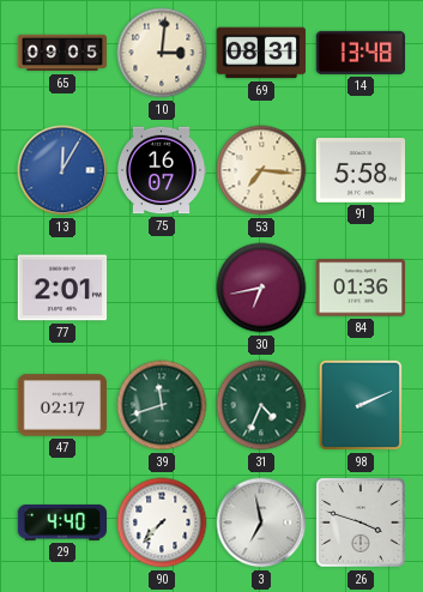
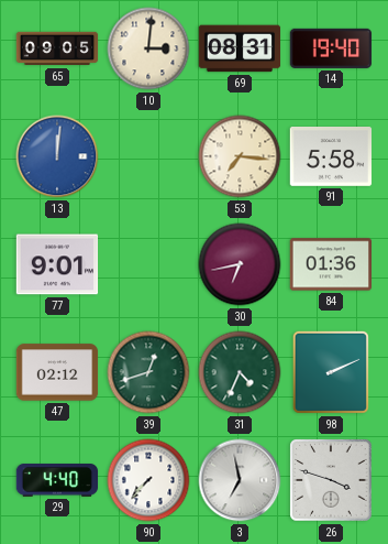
14: 13:48 -> 19:40
13: 12:05 -> 12:01
75: 16:07 -> none
77: 2:01 -> 9:01
47: 02:17 -> 02:12
39: 11:42 -> 12:42
